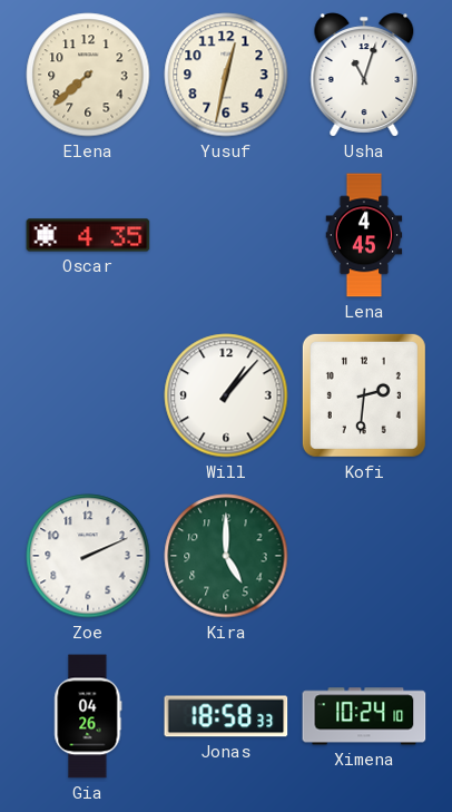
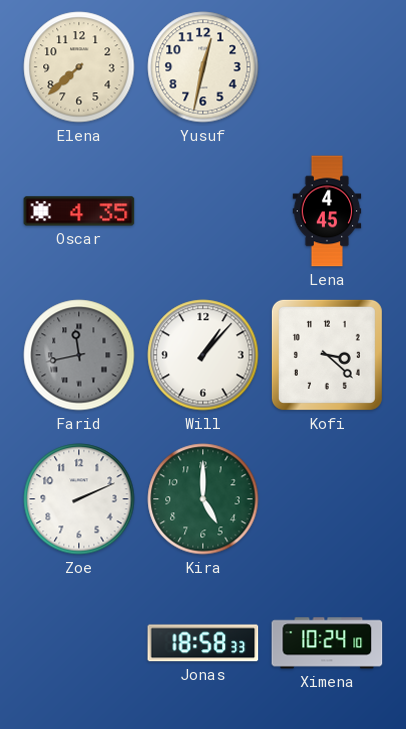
Usha: 11:03 -> none
Farid: none -> 11:43
Kofi: 2:31 -> 3:22
Gia: 04:26 -> none
